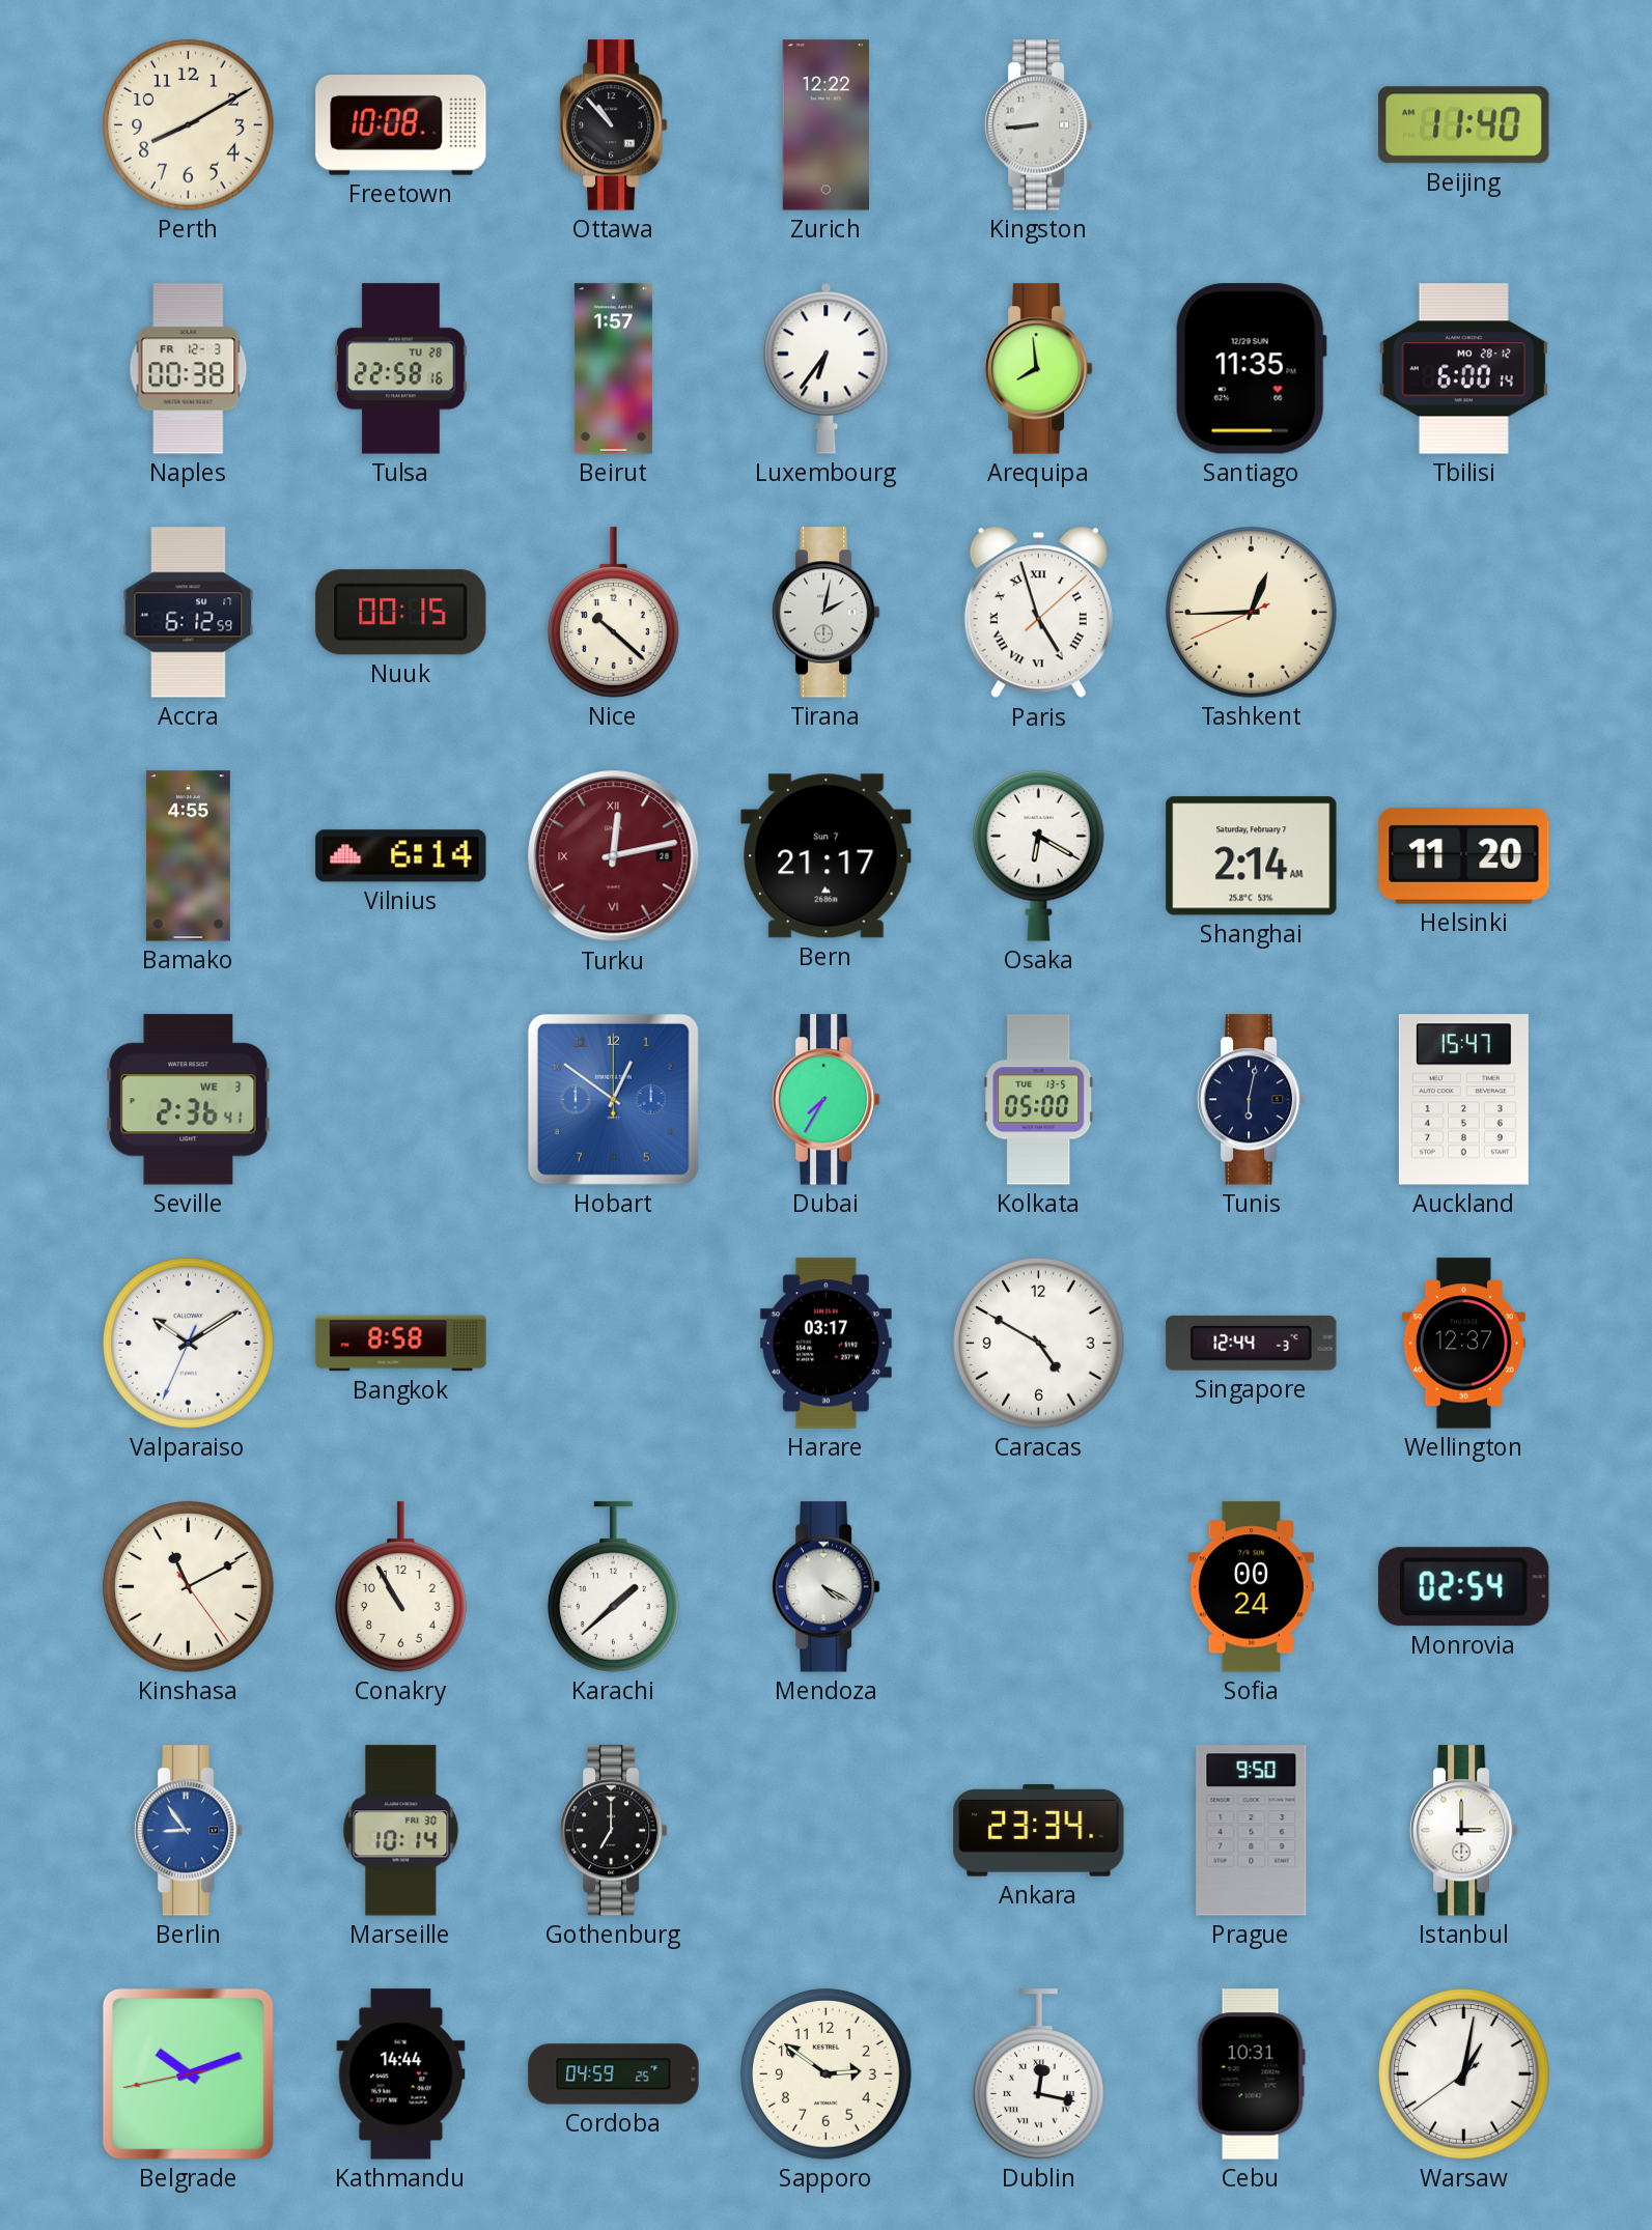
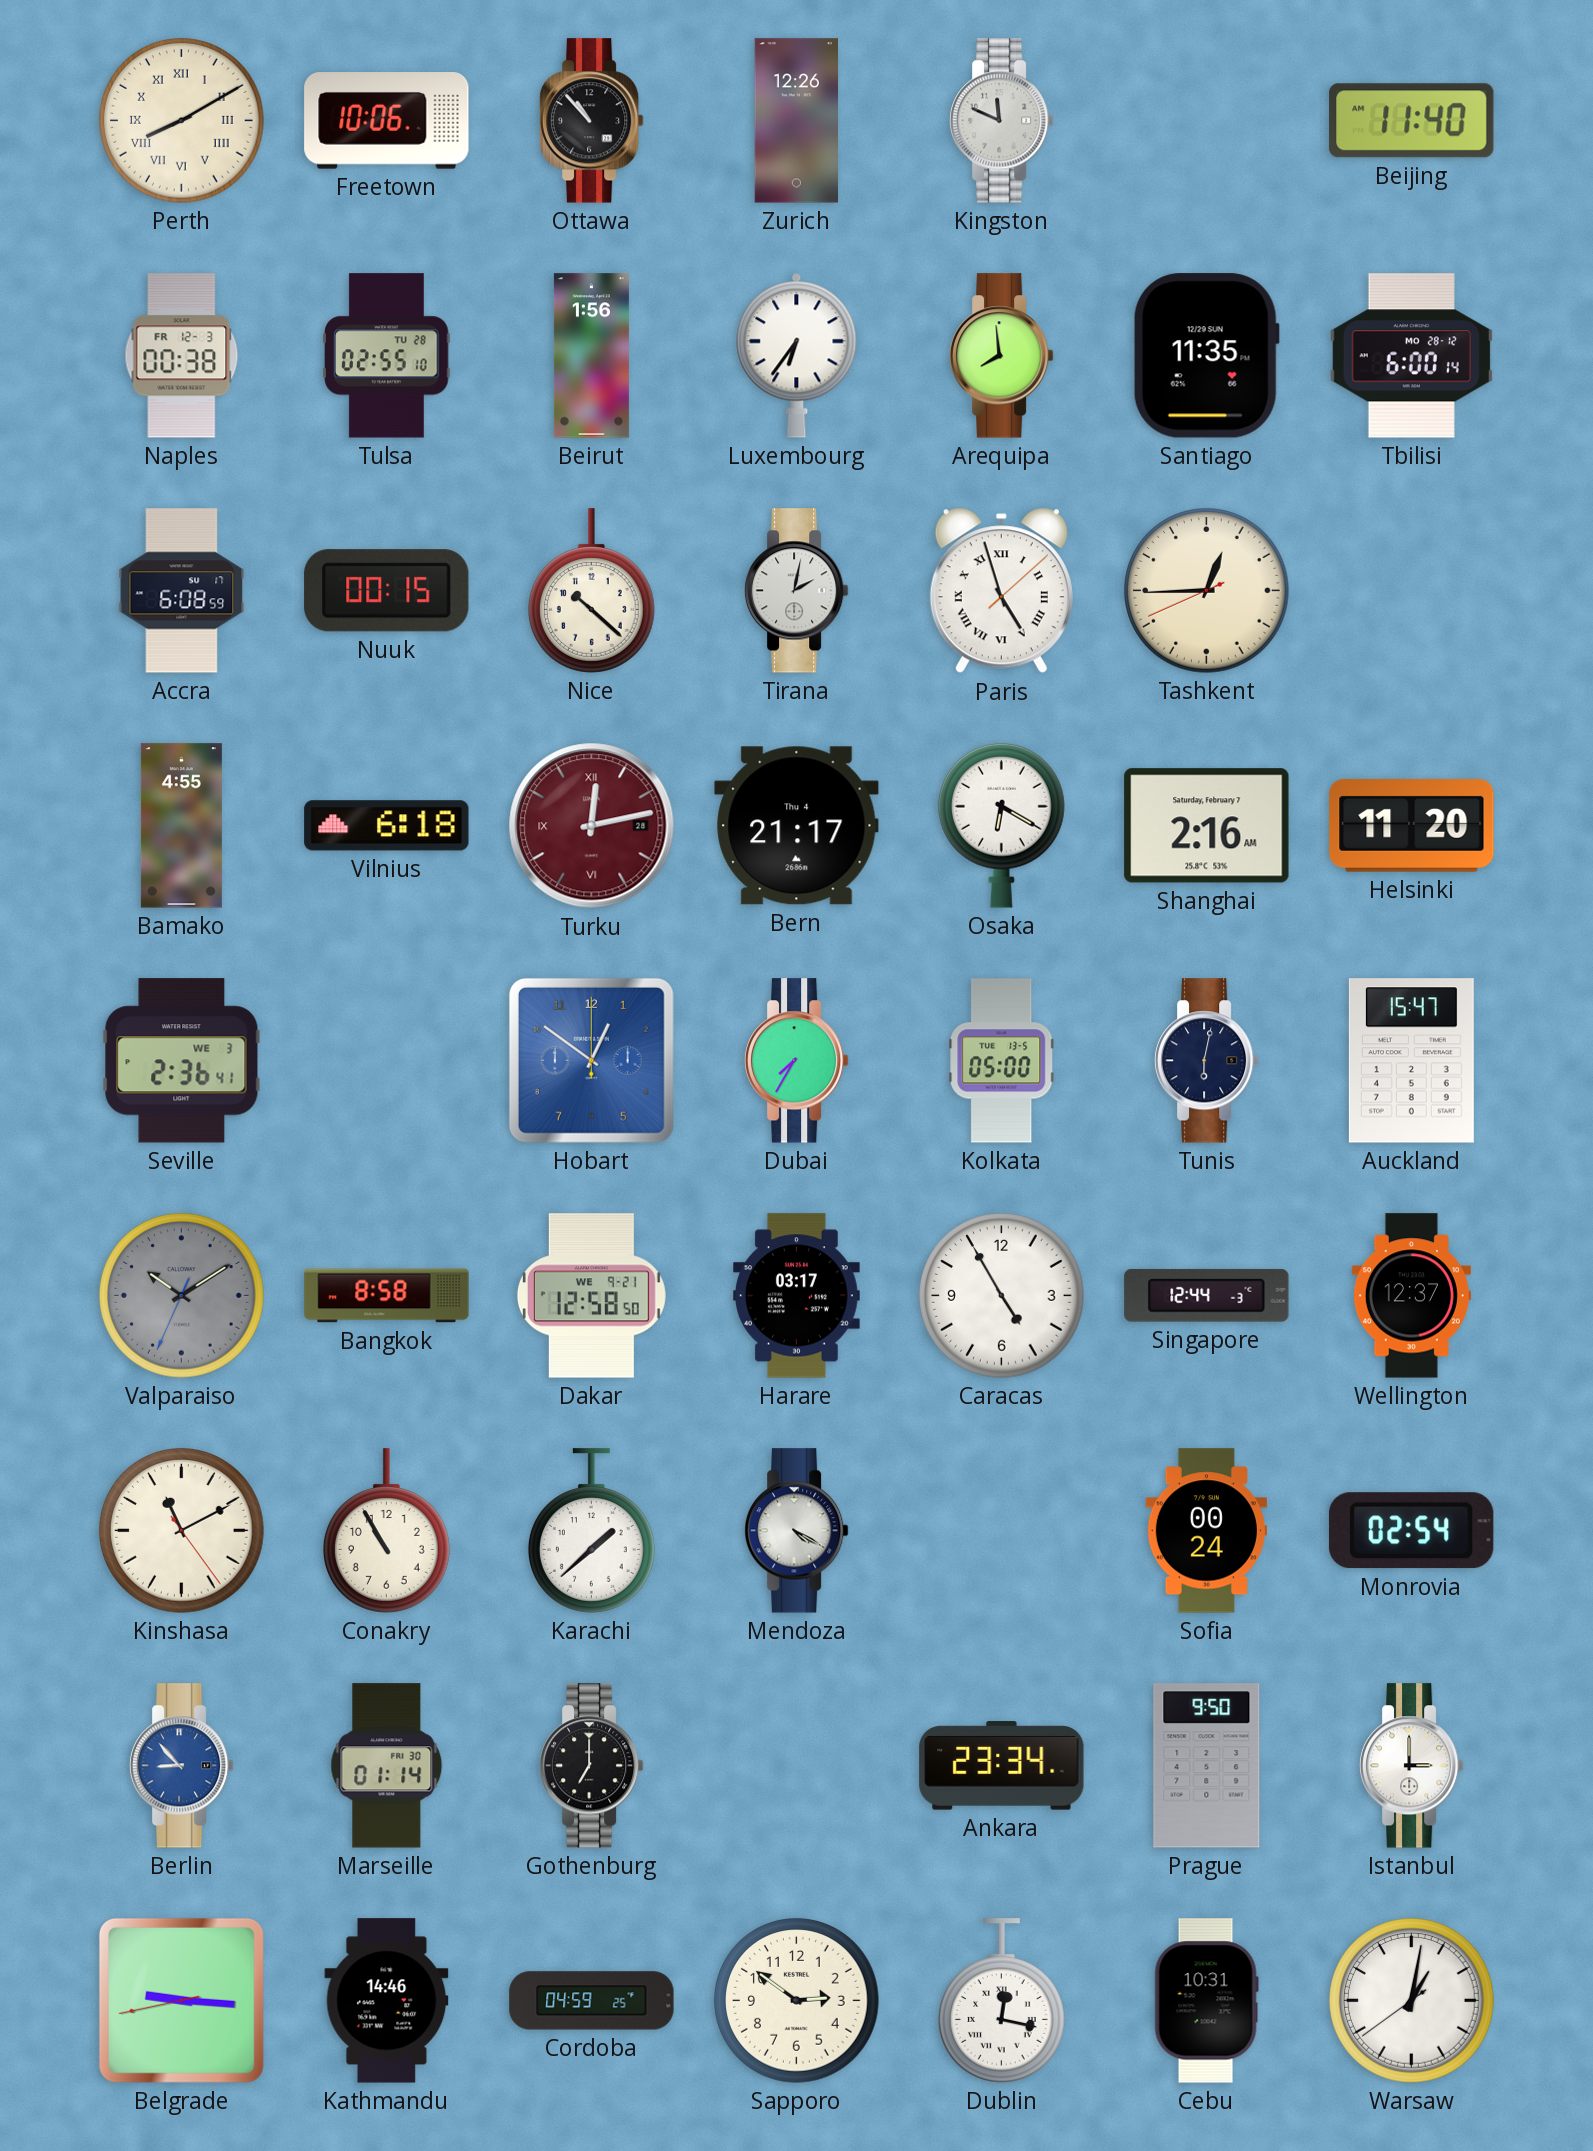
Perth numerals: Arabic -> Roman
Freetown: 10:08 -> 10:06
Zurich: 12:22 -> 12:26
Kingston: 8:44 -> 11:49
Tulsa: 22:58 -> 02:55
Beirut: 1:57 -> 1:56
Accra: 6:12 -> 6:08
Vilnius: 6:14 -> 6:18
Bern date: Sun 7 -> Thu 4
Shanghai: 2:14 -> 2:16
Valparaiso dial: white -> grey
Dakar: none -> 12:58
Caracas: 4:50 -> 4:55
Berlin: 8:54 -> 8:53
Marseille: 10:14 -> 01:14
Belgrade: 10:11 -> 9:15
Kathmandu: 14:44 -> 14:46
